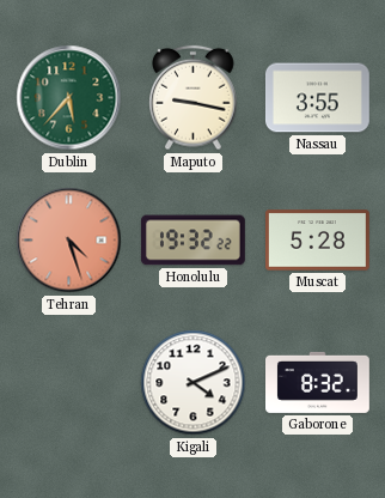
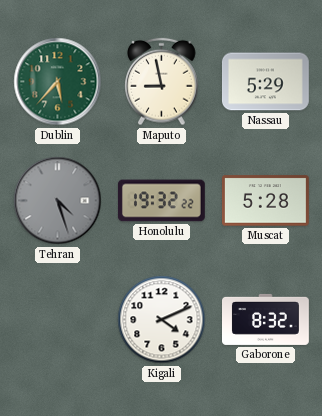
Maputo: 9:17 -> 8:58
Nassau: 3:55 -> 5:29
Tehran dial: salmon -> grey
